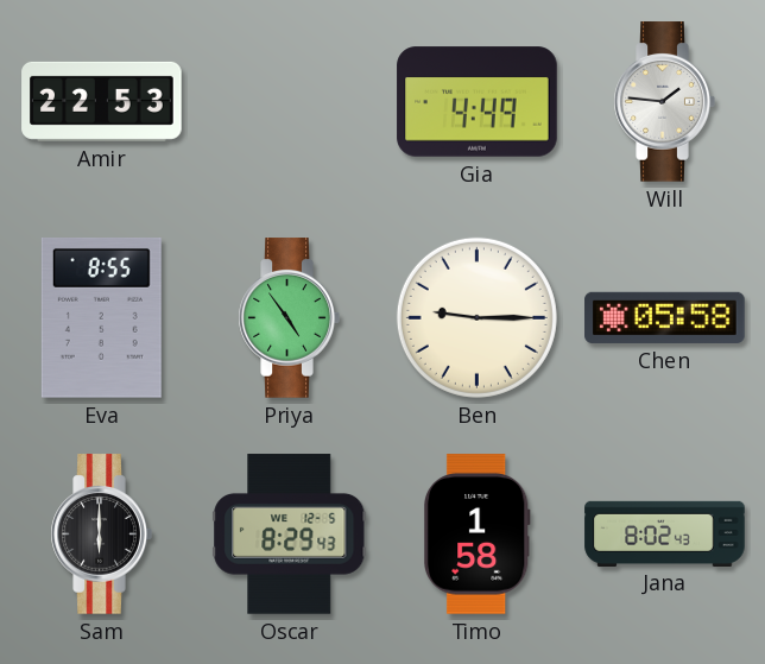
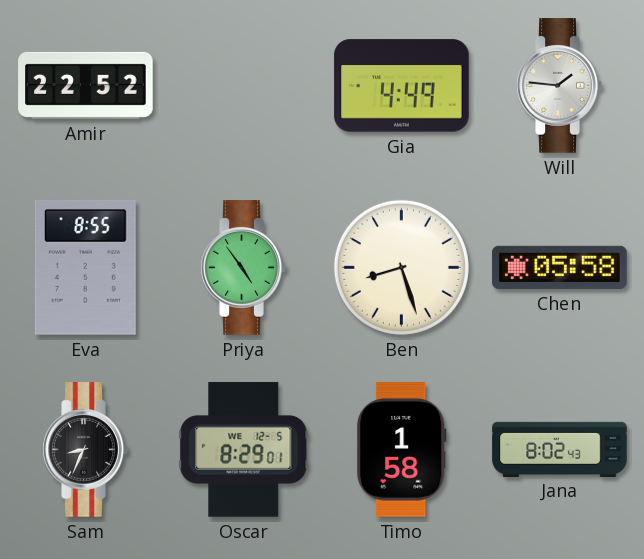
Amir: 22:53 -> 22:52
Ben: 9:15 -> 8:27
Sam: 6:00 -> 8:34
Oscar: 8:29:43 -> 8:29:01
